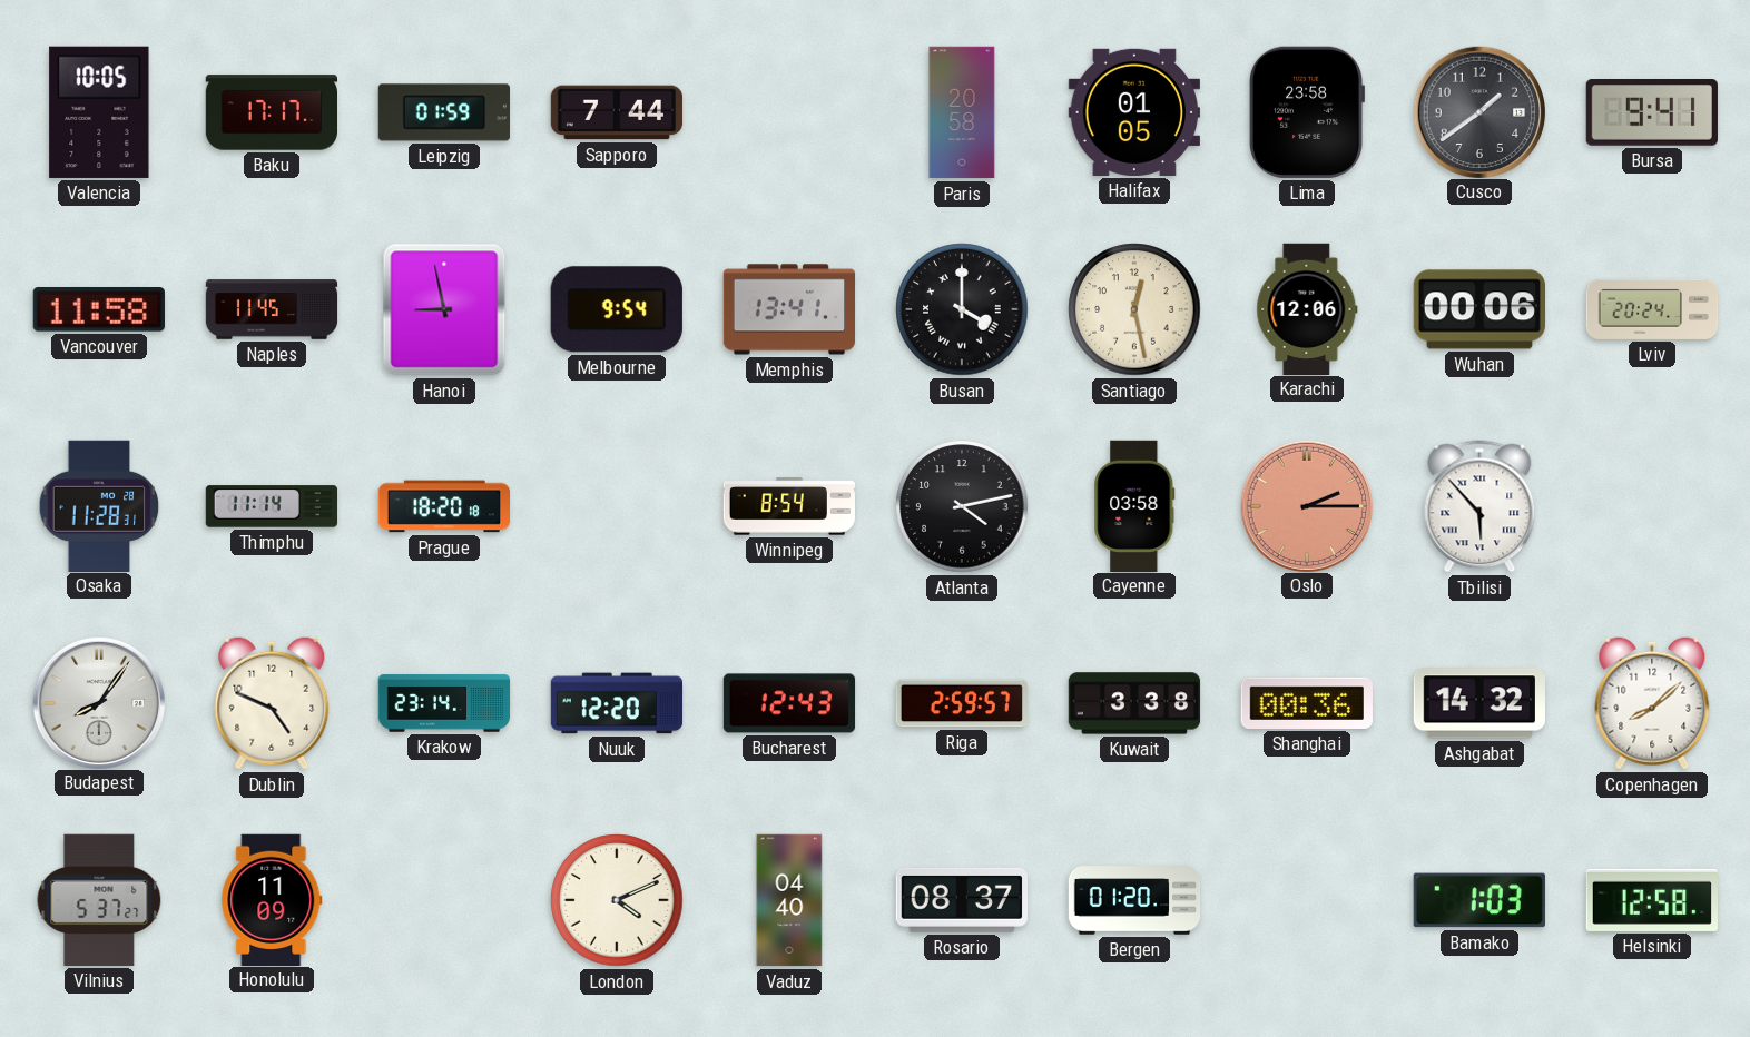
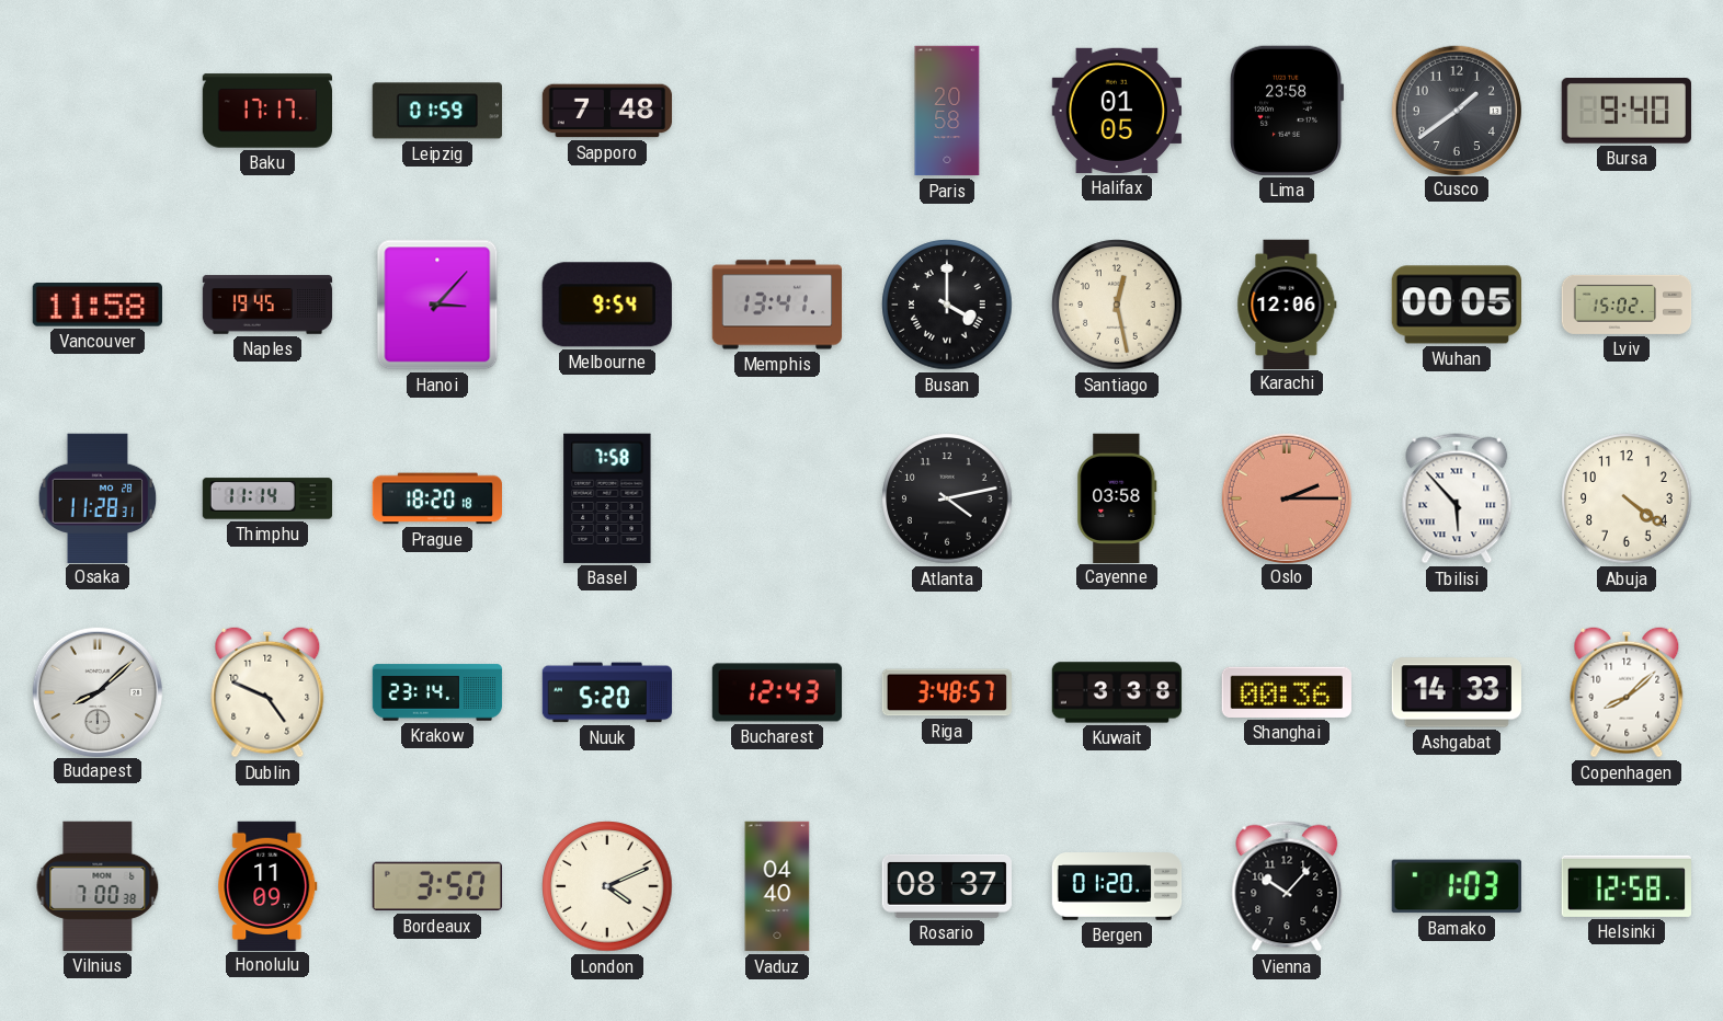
Valencia: 10:05 -> none
Sapporo: 7:44 -> 7:48
Bursa: 9:41 -> 9:40
Naples: 11:45 -> 19:45
Hanoi: 8:58 -> 3:07
Wuhan: 00:06 -> 00:05
Lviv: 20:24 -> 15:02
Basel: none -> 7:58
Winnipeg: 8:54 -> none
Abuja: none -> 4:21
Budapest: 8:06 -> 8:08
Nuuk: 12:20 -> 5:20
Riga: 2:59 -> 3:48
Ashgabat: 14:32 -> 14:33
Vilnius: 5:37 -> 7:00
Bordeaux: none -> 3:50
Vienna: none -> 10:07
